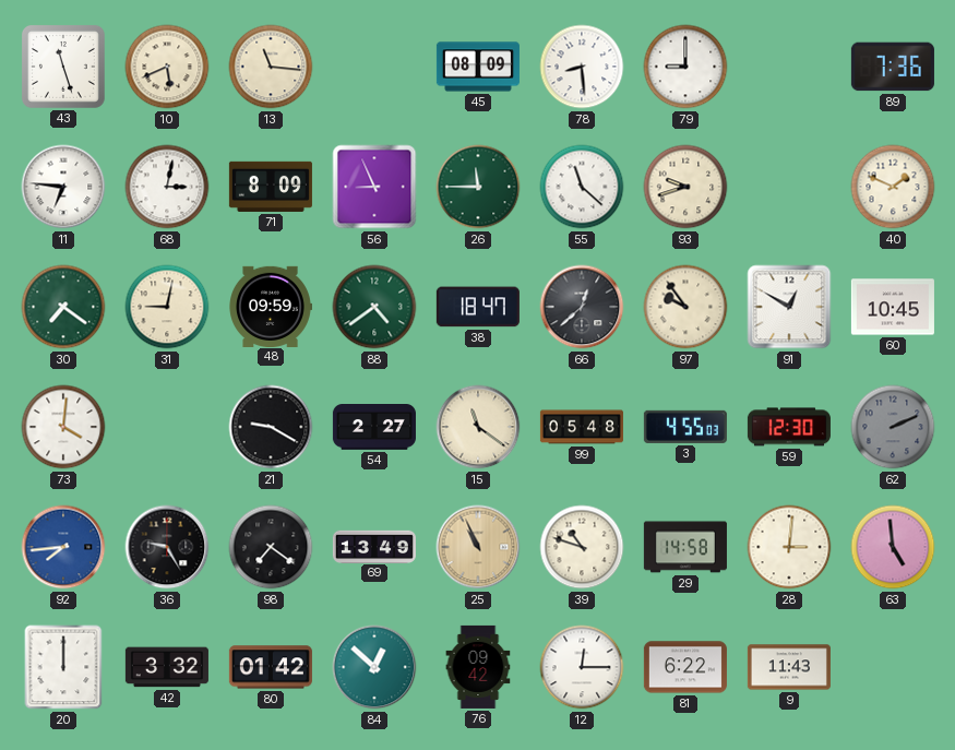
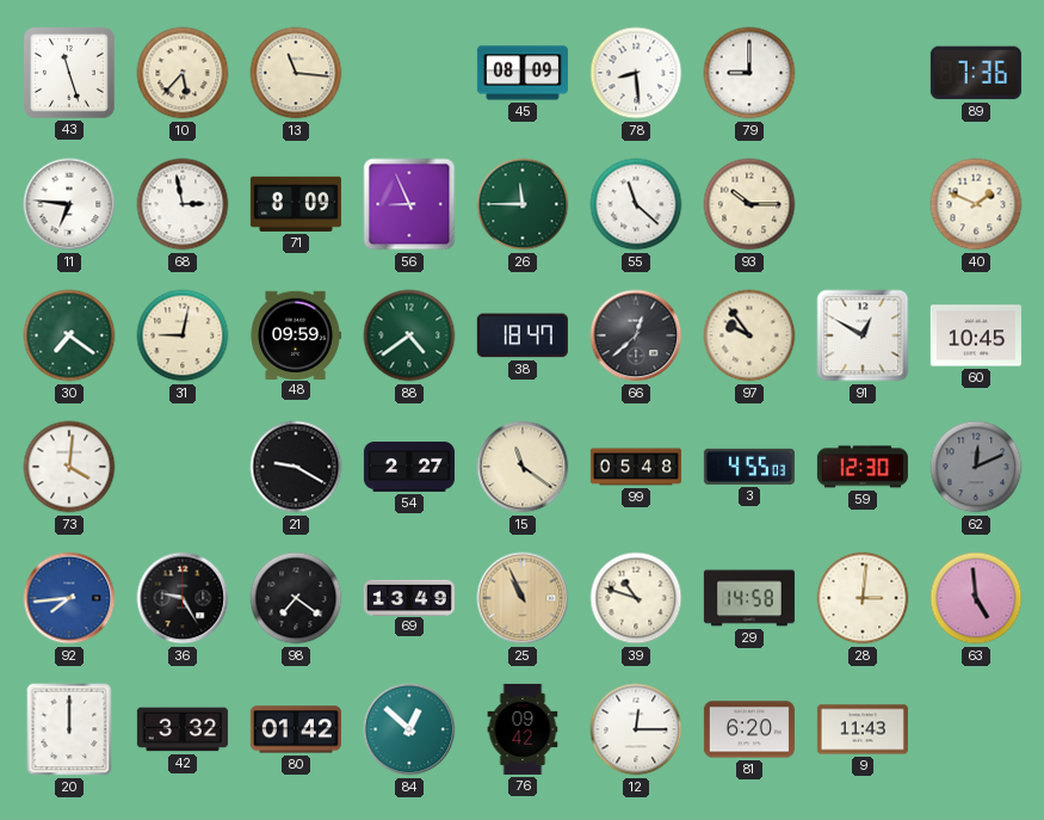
10: 5:41 -> 5:37
68: 3:02 -> 2:58
93: 9:42 -> 10:15
62: 2:11 -> 12:11
81: 6:22 -> 6:20
